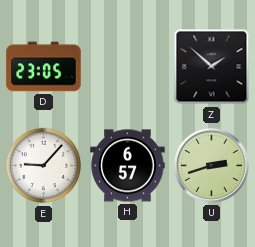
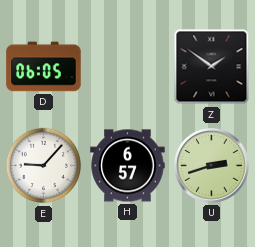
D: 23:05 -> 06:05
Z: 1:52 -> 1:51
